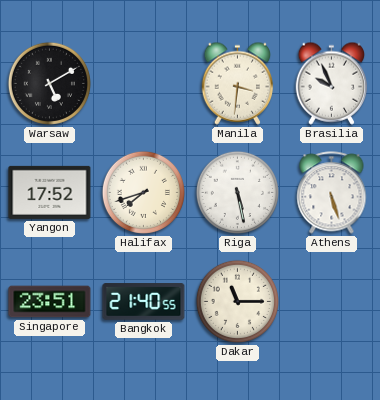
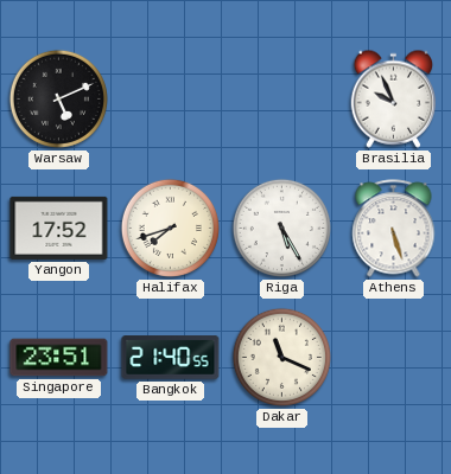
Warsaw: 5:10 -> 5:11
Manila: 3:31 -> none
Riga: 5:28 -> 5:25
Dakar: 11:15 -> 11:19
